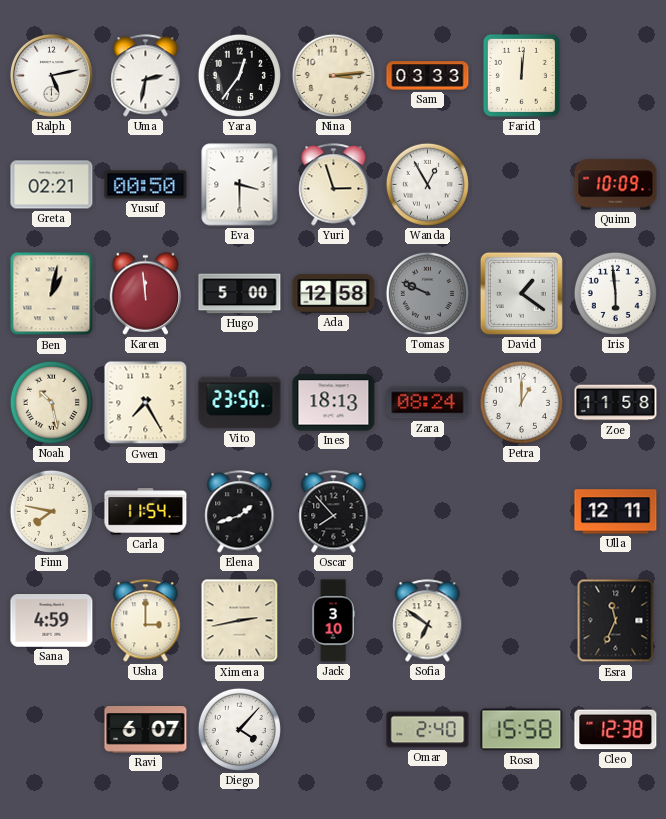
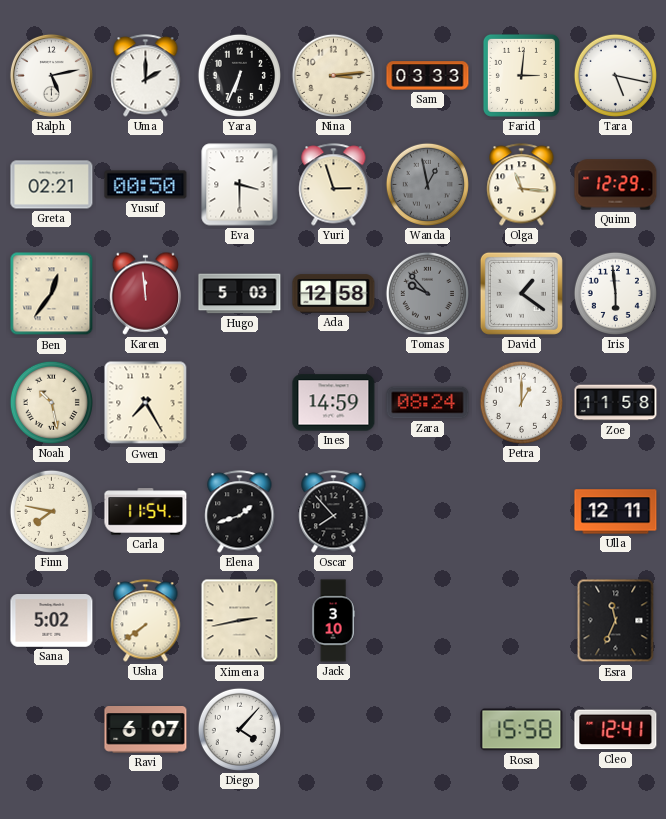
Uma: 2:32 -> 2:00
Yara: 12:36 -> 6:34
Farid: 12:01 -> 3:01
Tara: none -> 5:17
Wanda: 12:55 -> 12:58
Wanda dial: white -> grey
Olga: none -> 11:16
Quinn: 10:09 -> 12:29
Ben: 1:02 -> 12:36
Hugo: 5:00 -> 5:03
Tomas: 9:49 -> 9:53
Vito: 23:50 -> none
Ines: 18:13 -> 14:59
Sana: 4:59 -> 5:02
Usha: 3:00 -> 7:39
Sofia: 6:51 -> none
Omar: 2:40 -> none
Cleo: 12:38 -> 12:41
